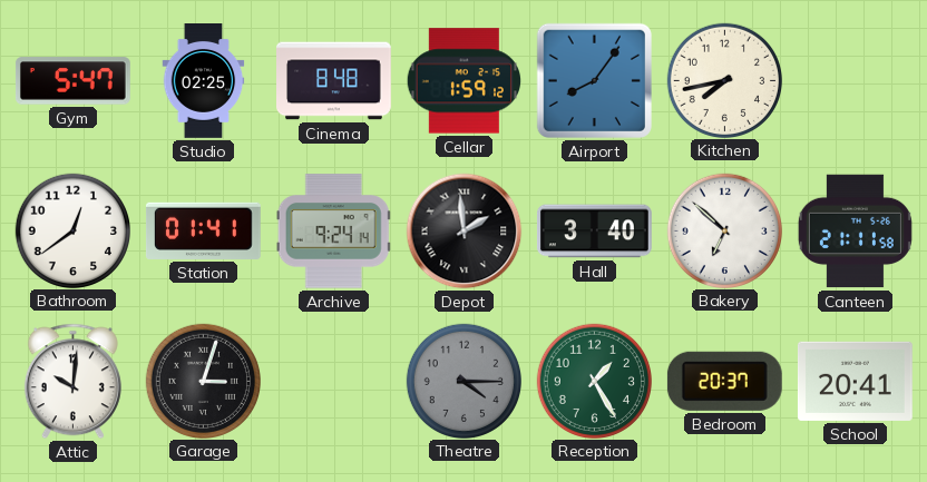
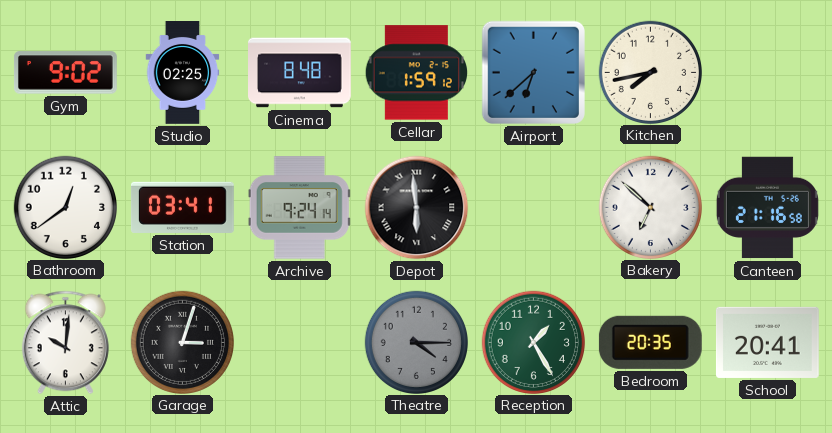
Gym: 5:47 -> 9:02
Airport: 8:06 -> 6:38
Station: 01:41 -> 03:41
Depot: 1:59 -> 5:59
Hall: 3:40 -> none
Canteen: 21:11 -> 21:16
Bedroom: 20:37 -> 20:35
